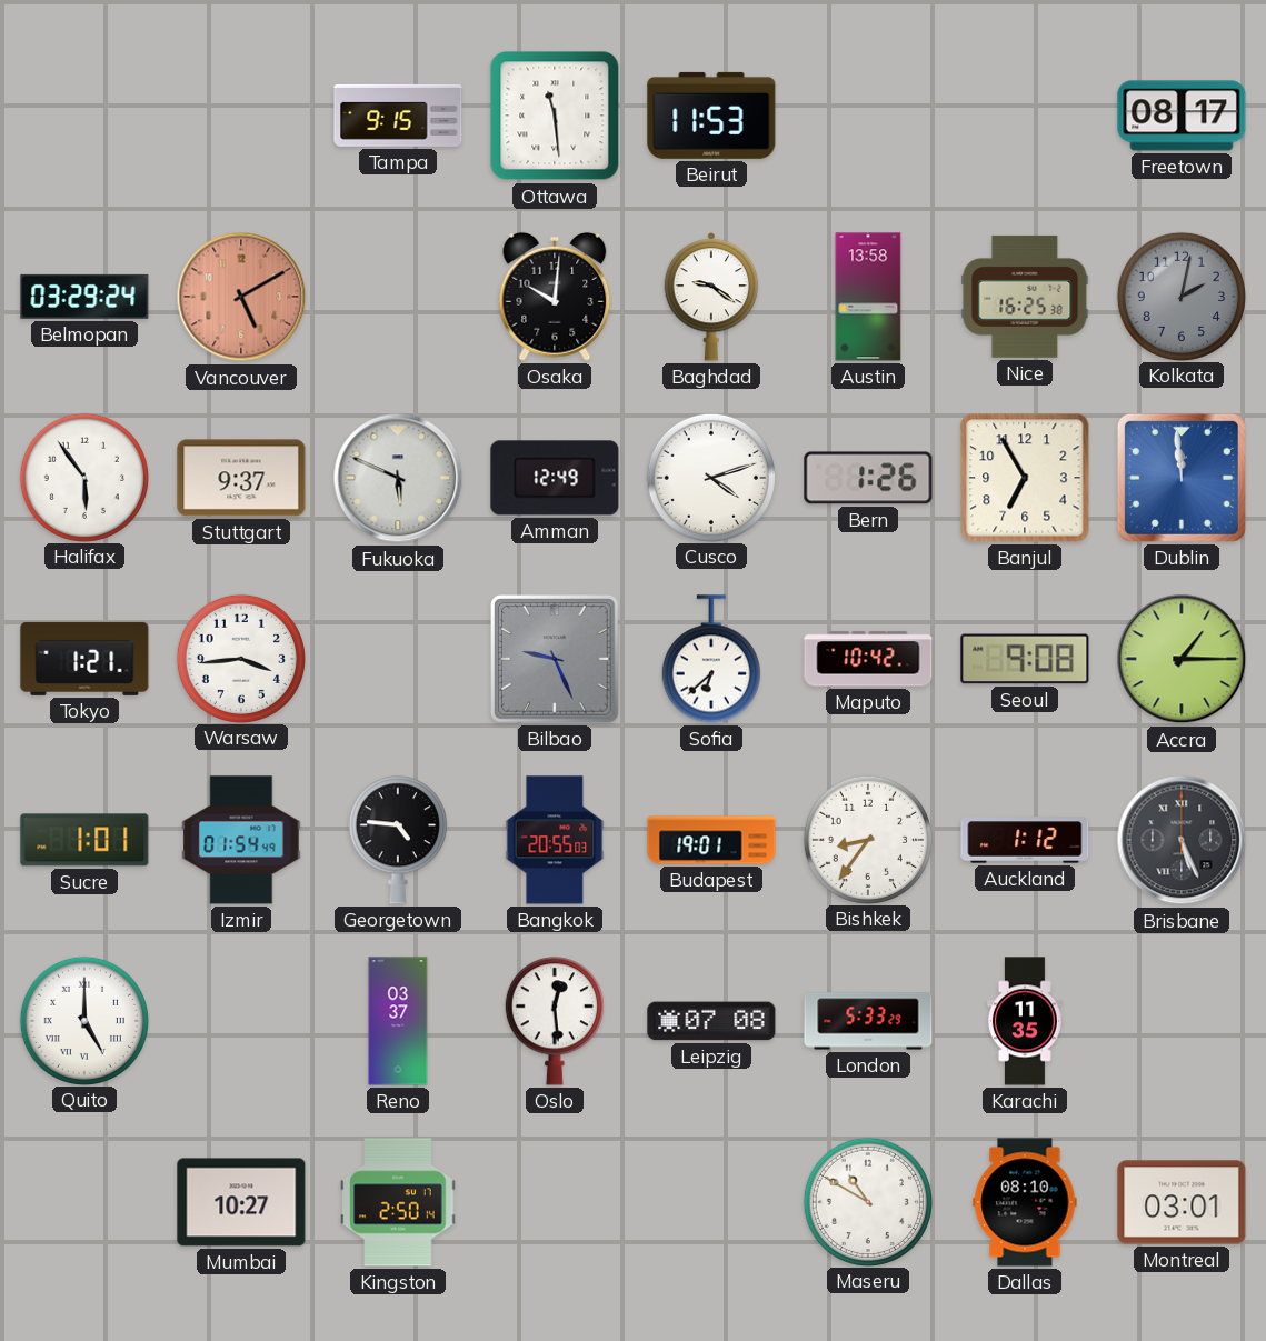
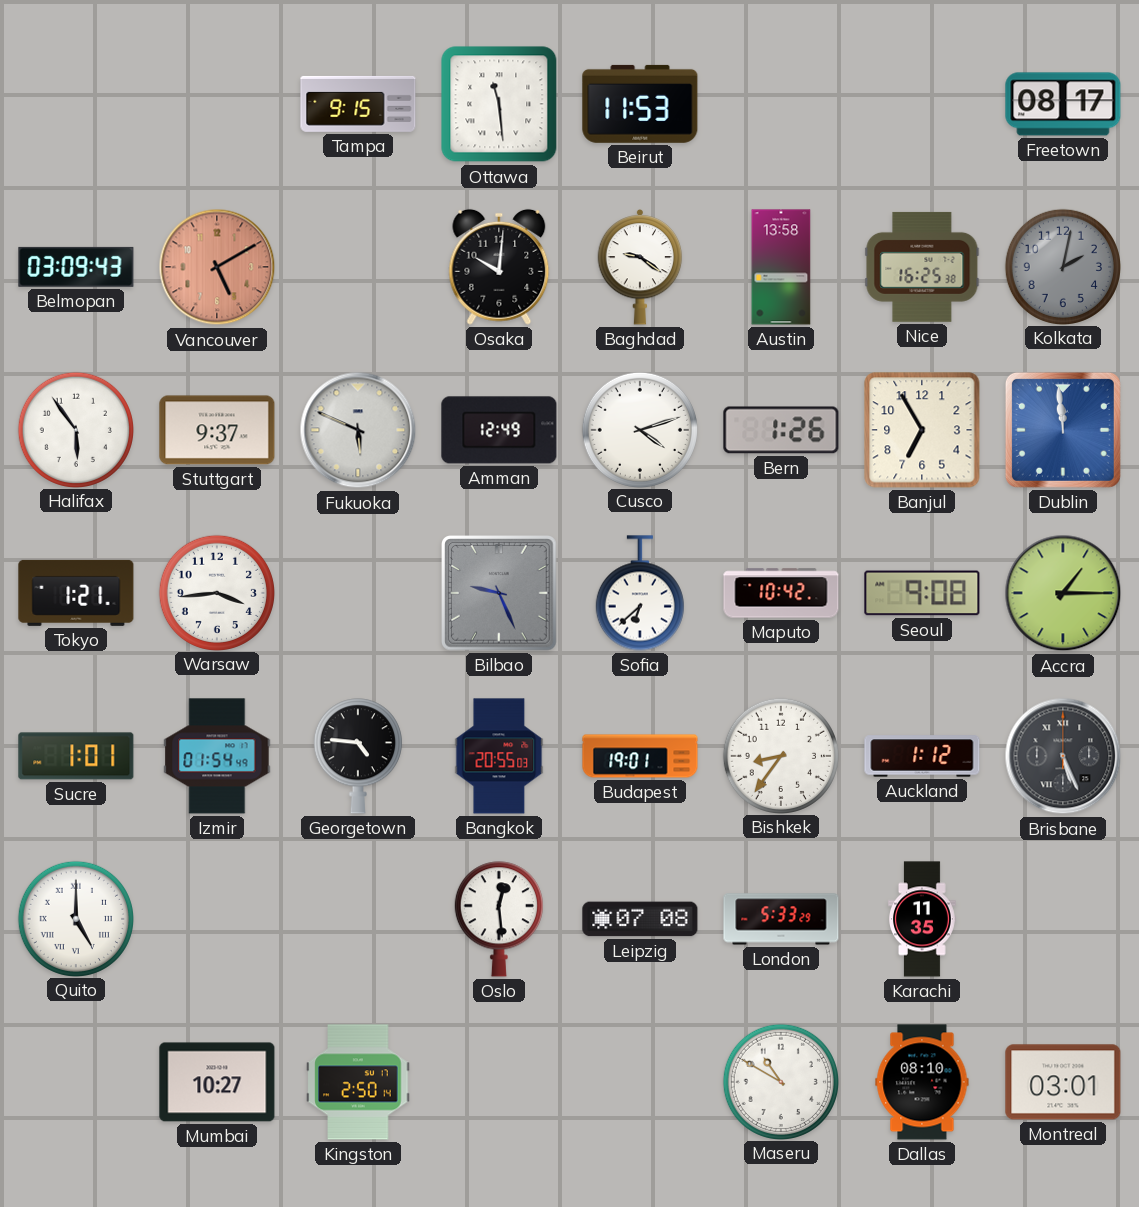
Belmopan: 03:29 -> 03:09
Reno: 03:37 -> none
